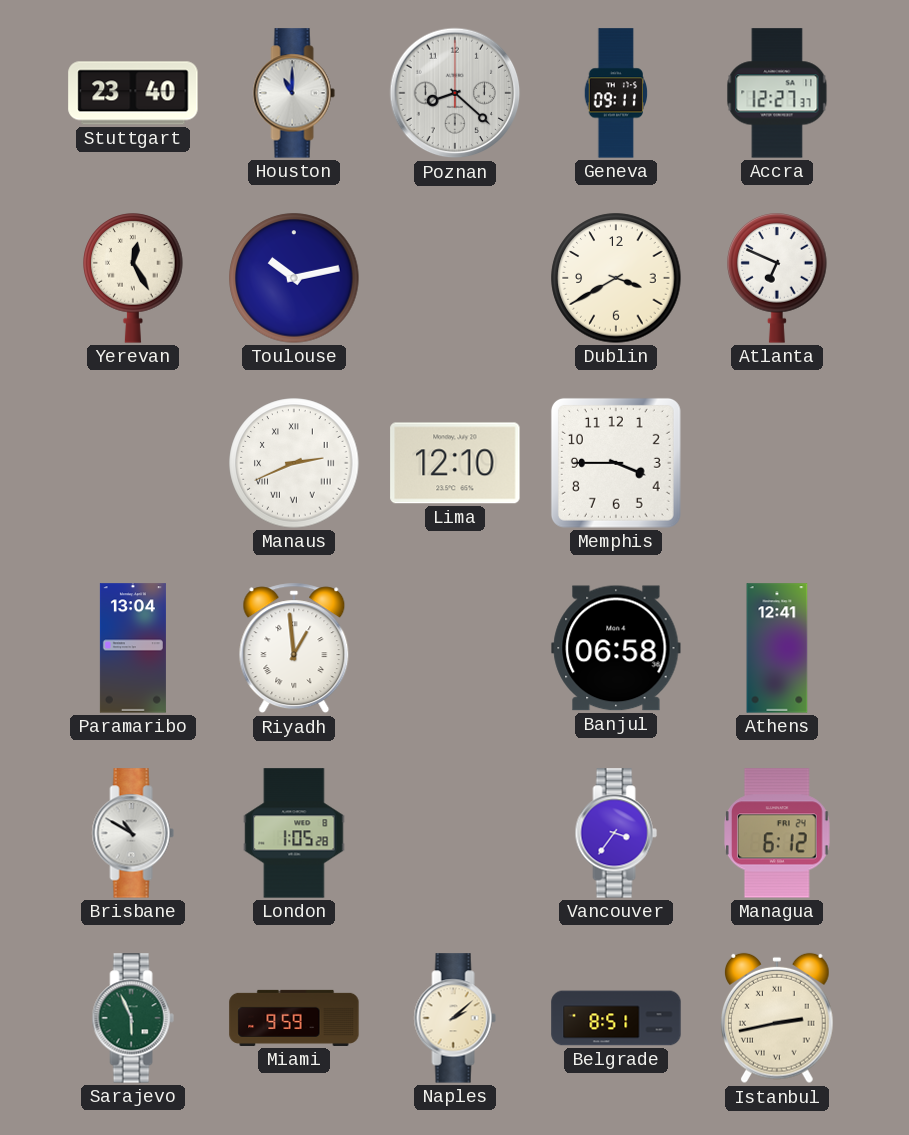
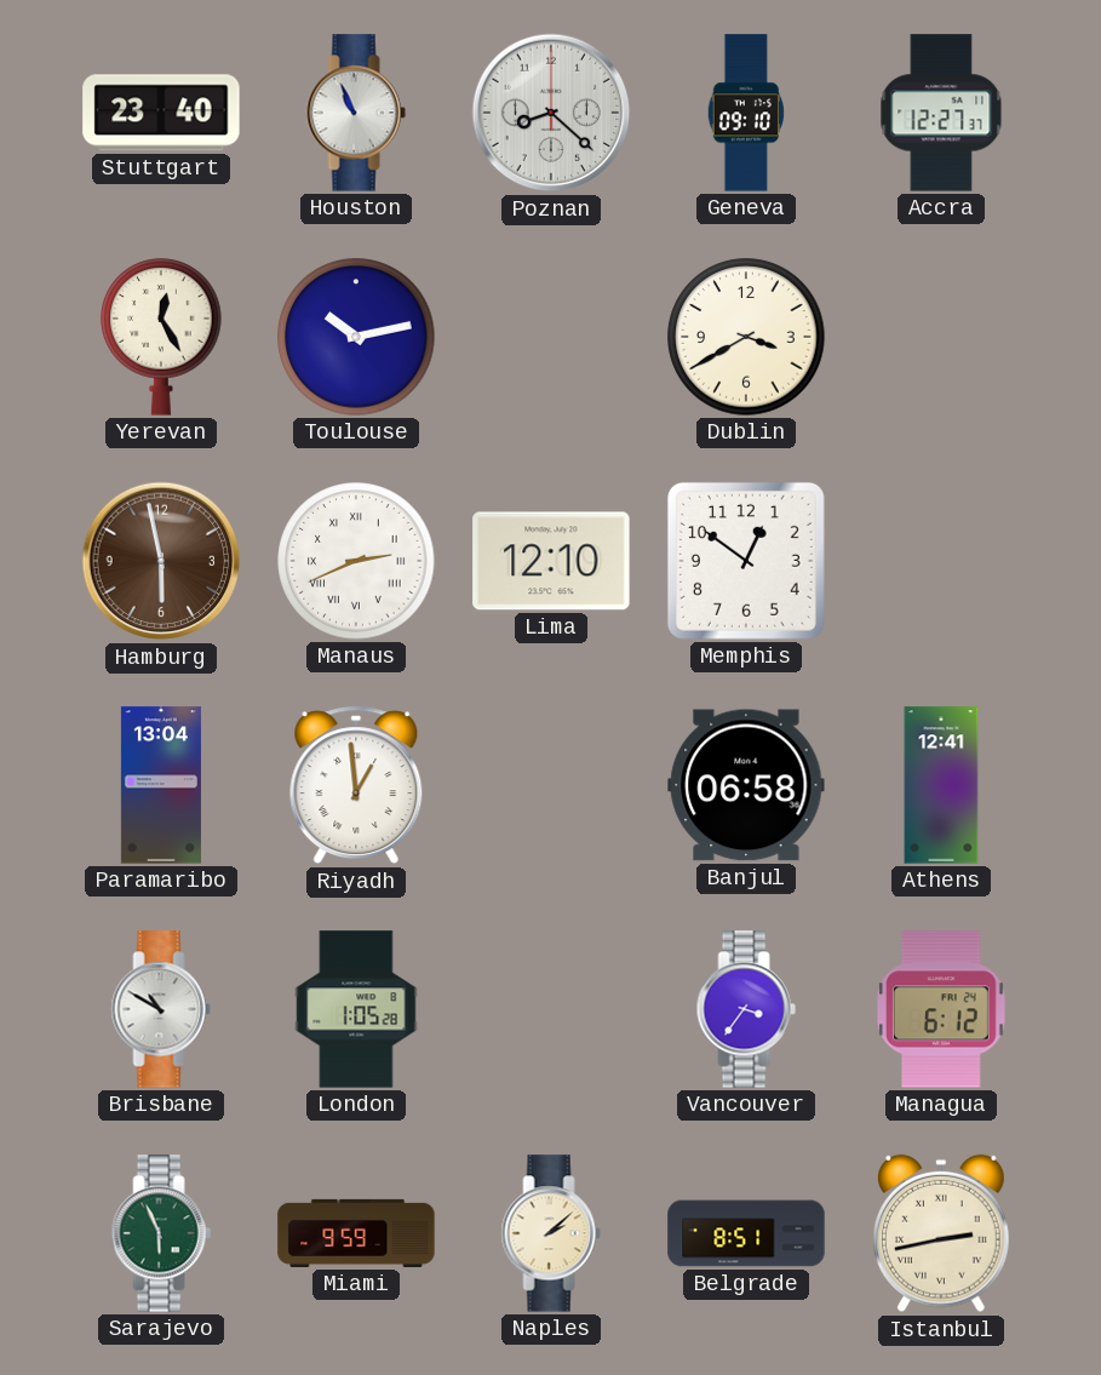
Houston: 11:00 -> 10:56
Geneva: 09:11 -> 09:10
Atlanta: 6:49 -> none
Hamburg: none -> 5:58
Memphis: 3:45 -> 12:51
